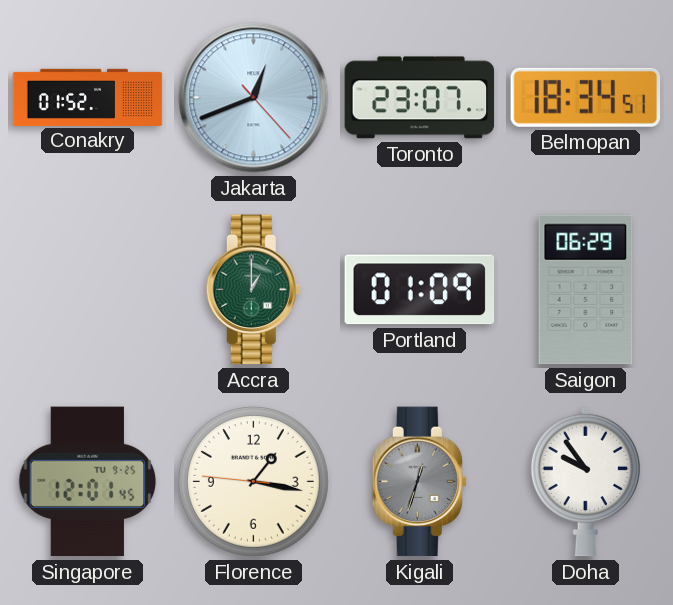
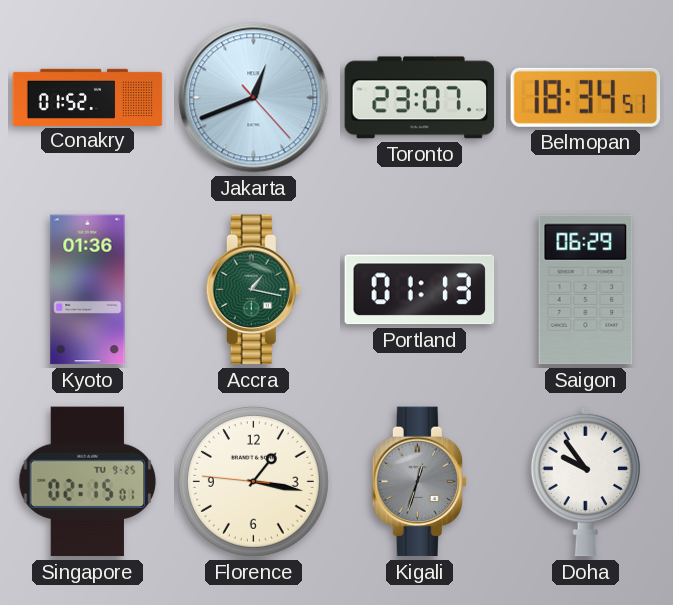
Kyoto: none -> 01:36
Accra: 1:00 -> 1:17
Portland: 01:09 -> 01:13
Singapore: 12:01 -> 02:15
